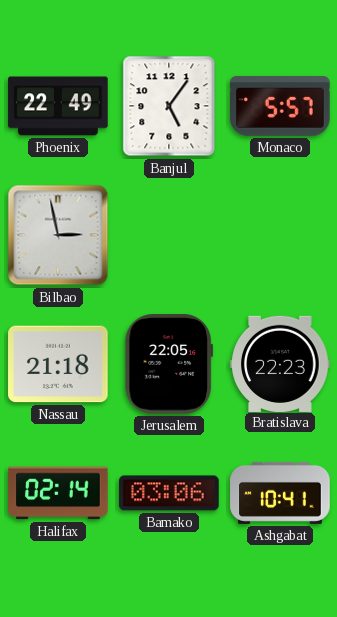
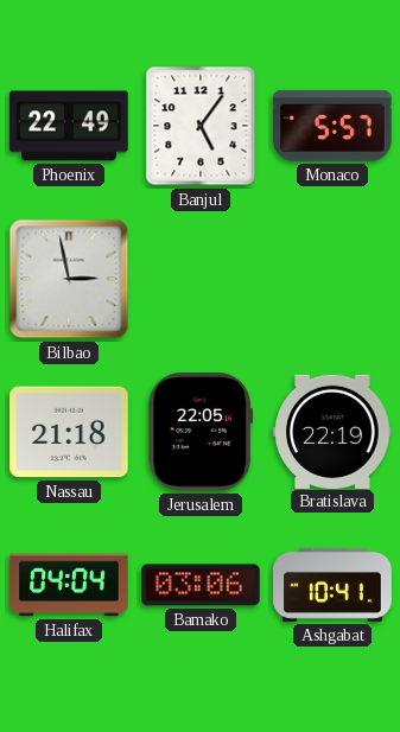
Bratislava: 22:23 -> 22:19
Halifax: 02:14 -> 04:04
